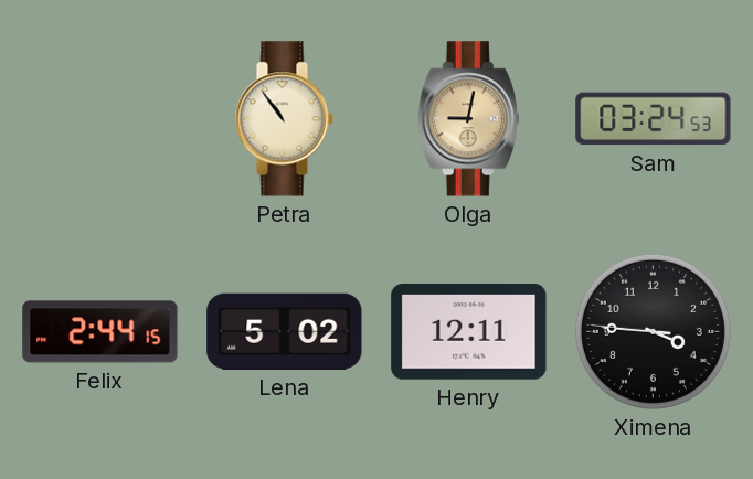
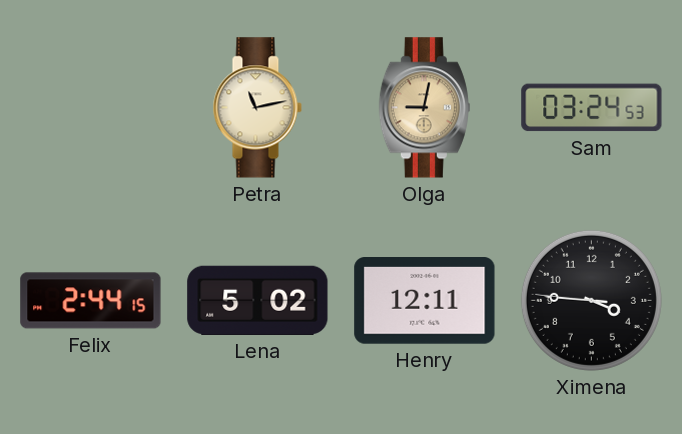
Petra: 10:54 -> 11:13
